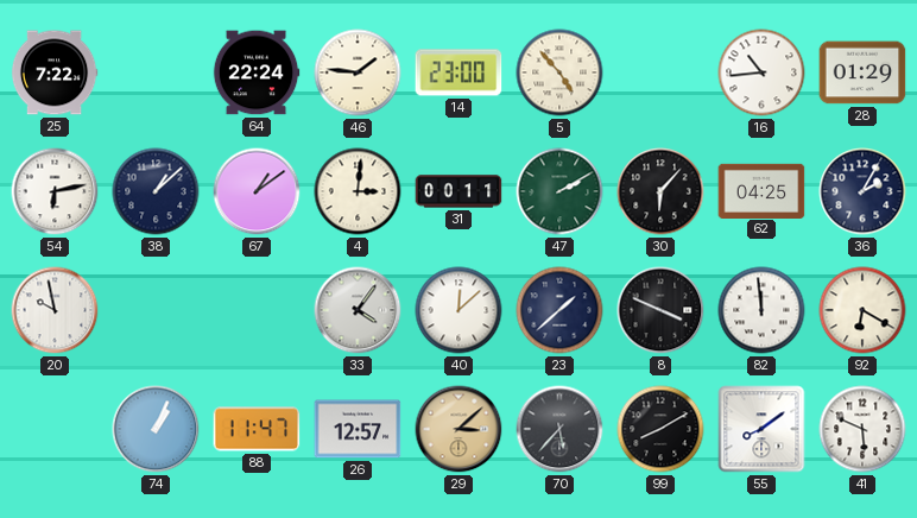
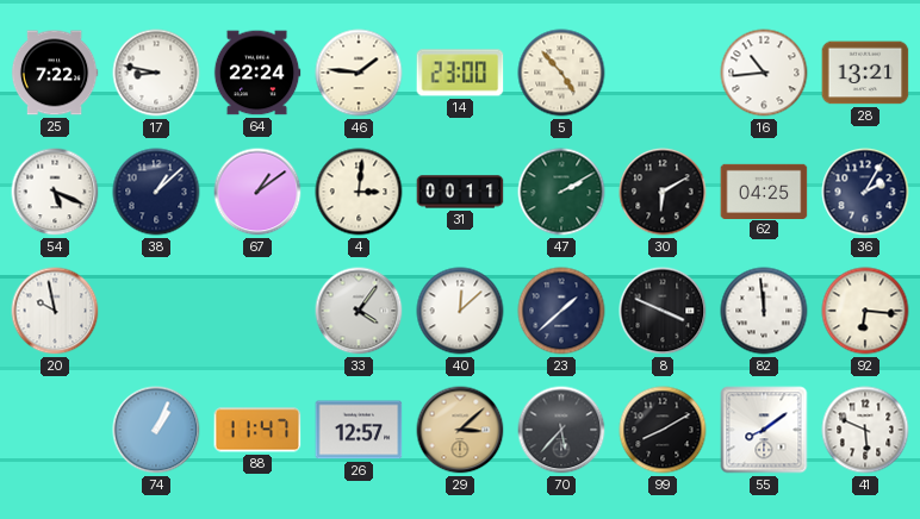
17: none -> 8:47
28: 01:29 -> 13:21
54: 6:13 -> 5:19
30: 6:07 -> 6:10
92: 6:20 -> 6:16
